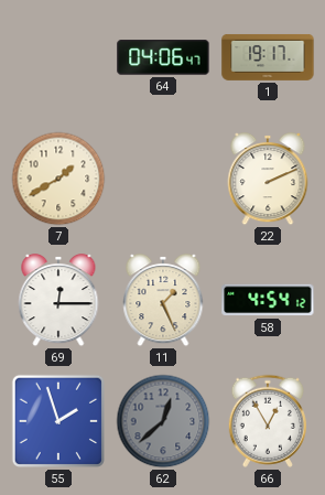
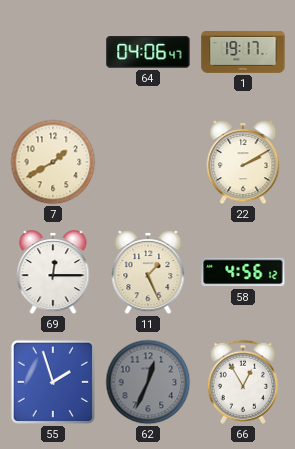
22: 2:11 -> 2:10
58: 4:54 -> 4:56
62: 12:38 -> 12:34
